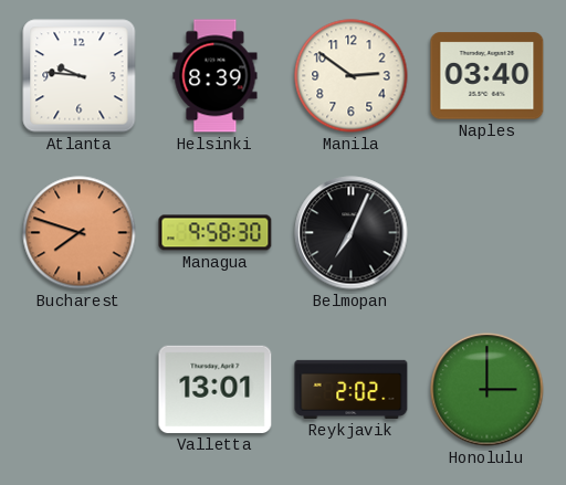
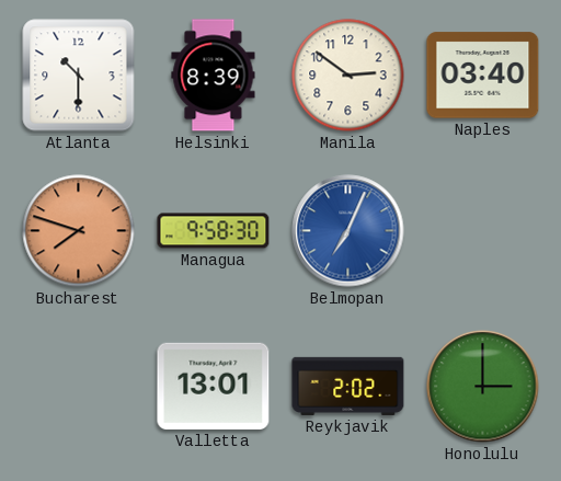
Atlanta: 9:46 -> 10:30
Belmopan dial: black -> blue
